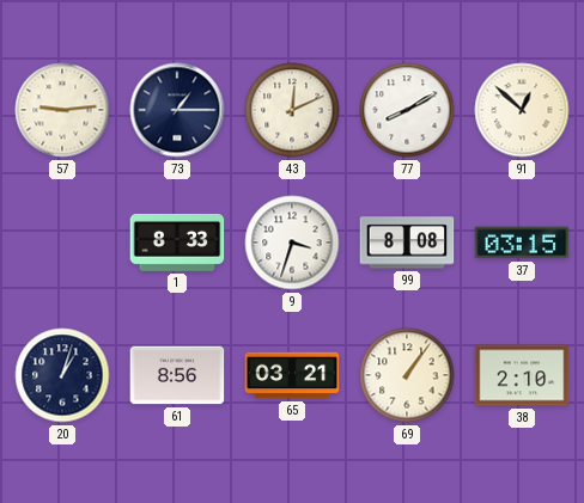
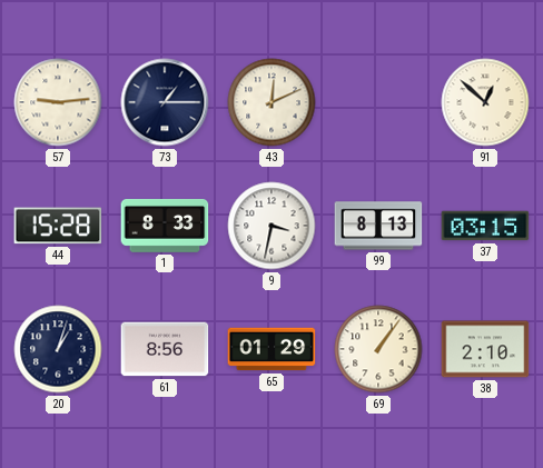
77: 8:10 -> none
44: none -> 15:28
9: 3:33 -> 3:32
99: 8:08 -> 8:13
65: 03:21 -> 01:29
